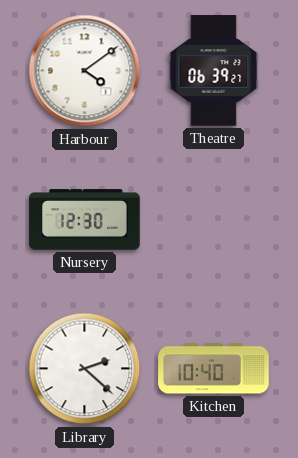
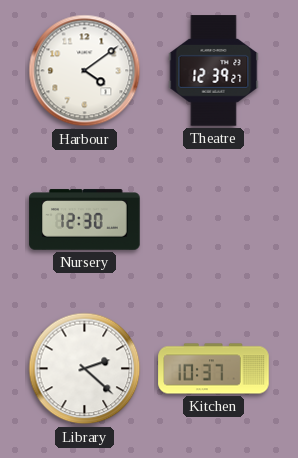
Theatre: 06:39 -> 12:39
Kitchen: 10:40 -> 10:37
